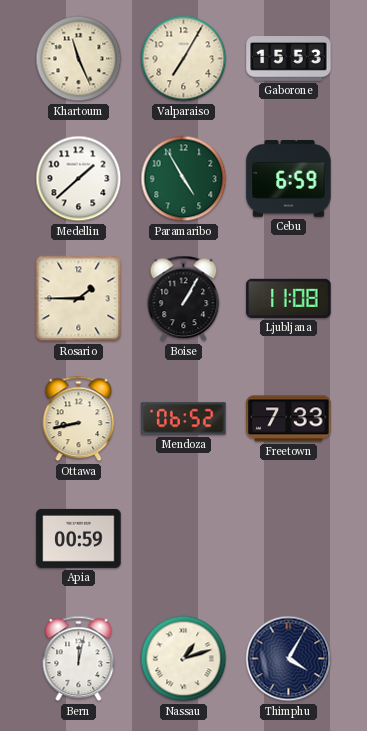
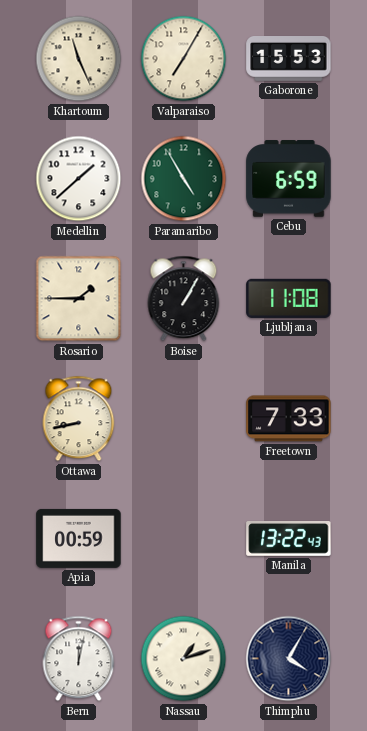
Mendoza: 06:52 -> none
Manila: none -> 13:22
